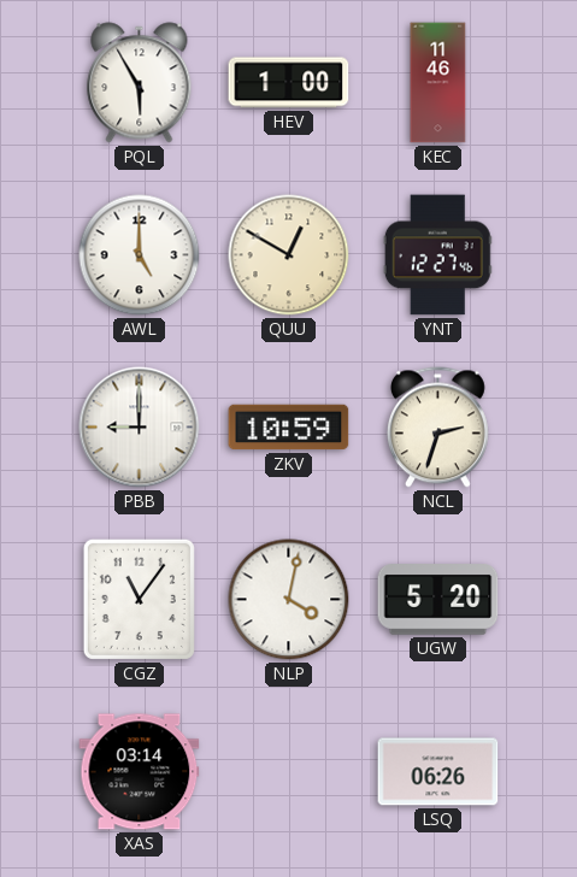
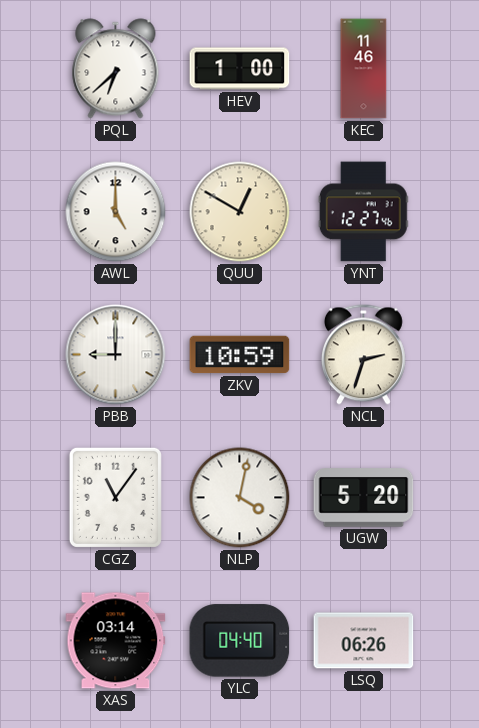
PQL: 5:55 -> 6:38
YLC: none -> 04:40
